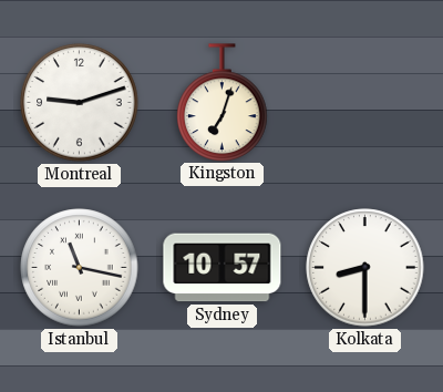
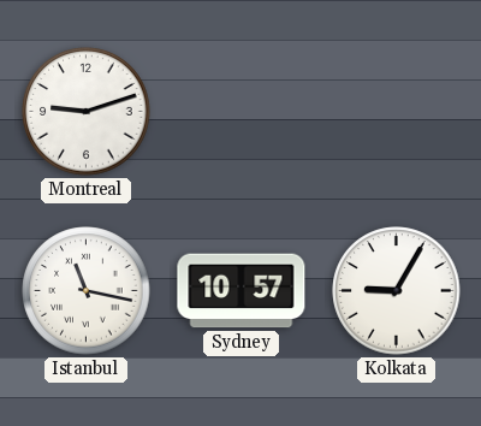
Kingston: 7:03 -> none
Kolkata: 8:30 -> 9:05
